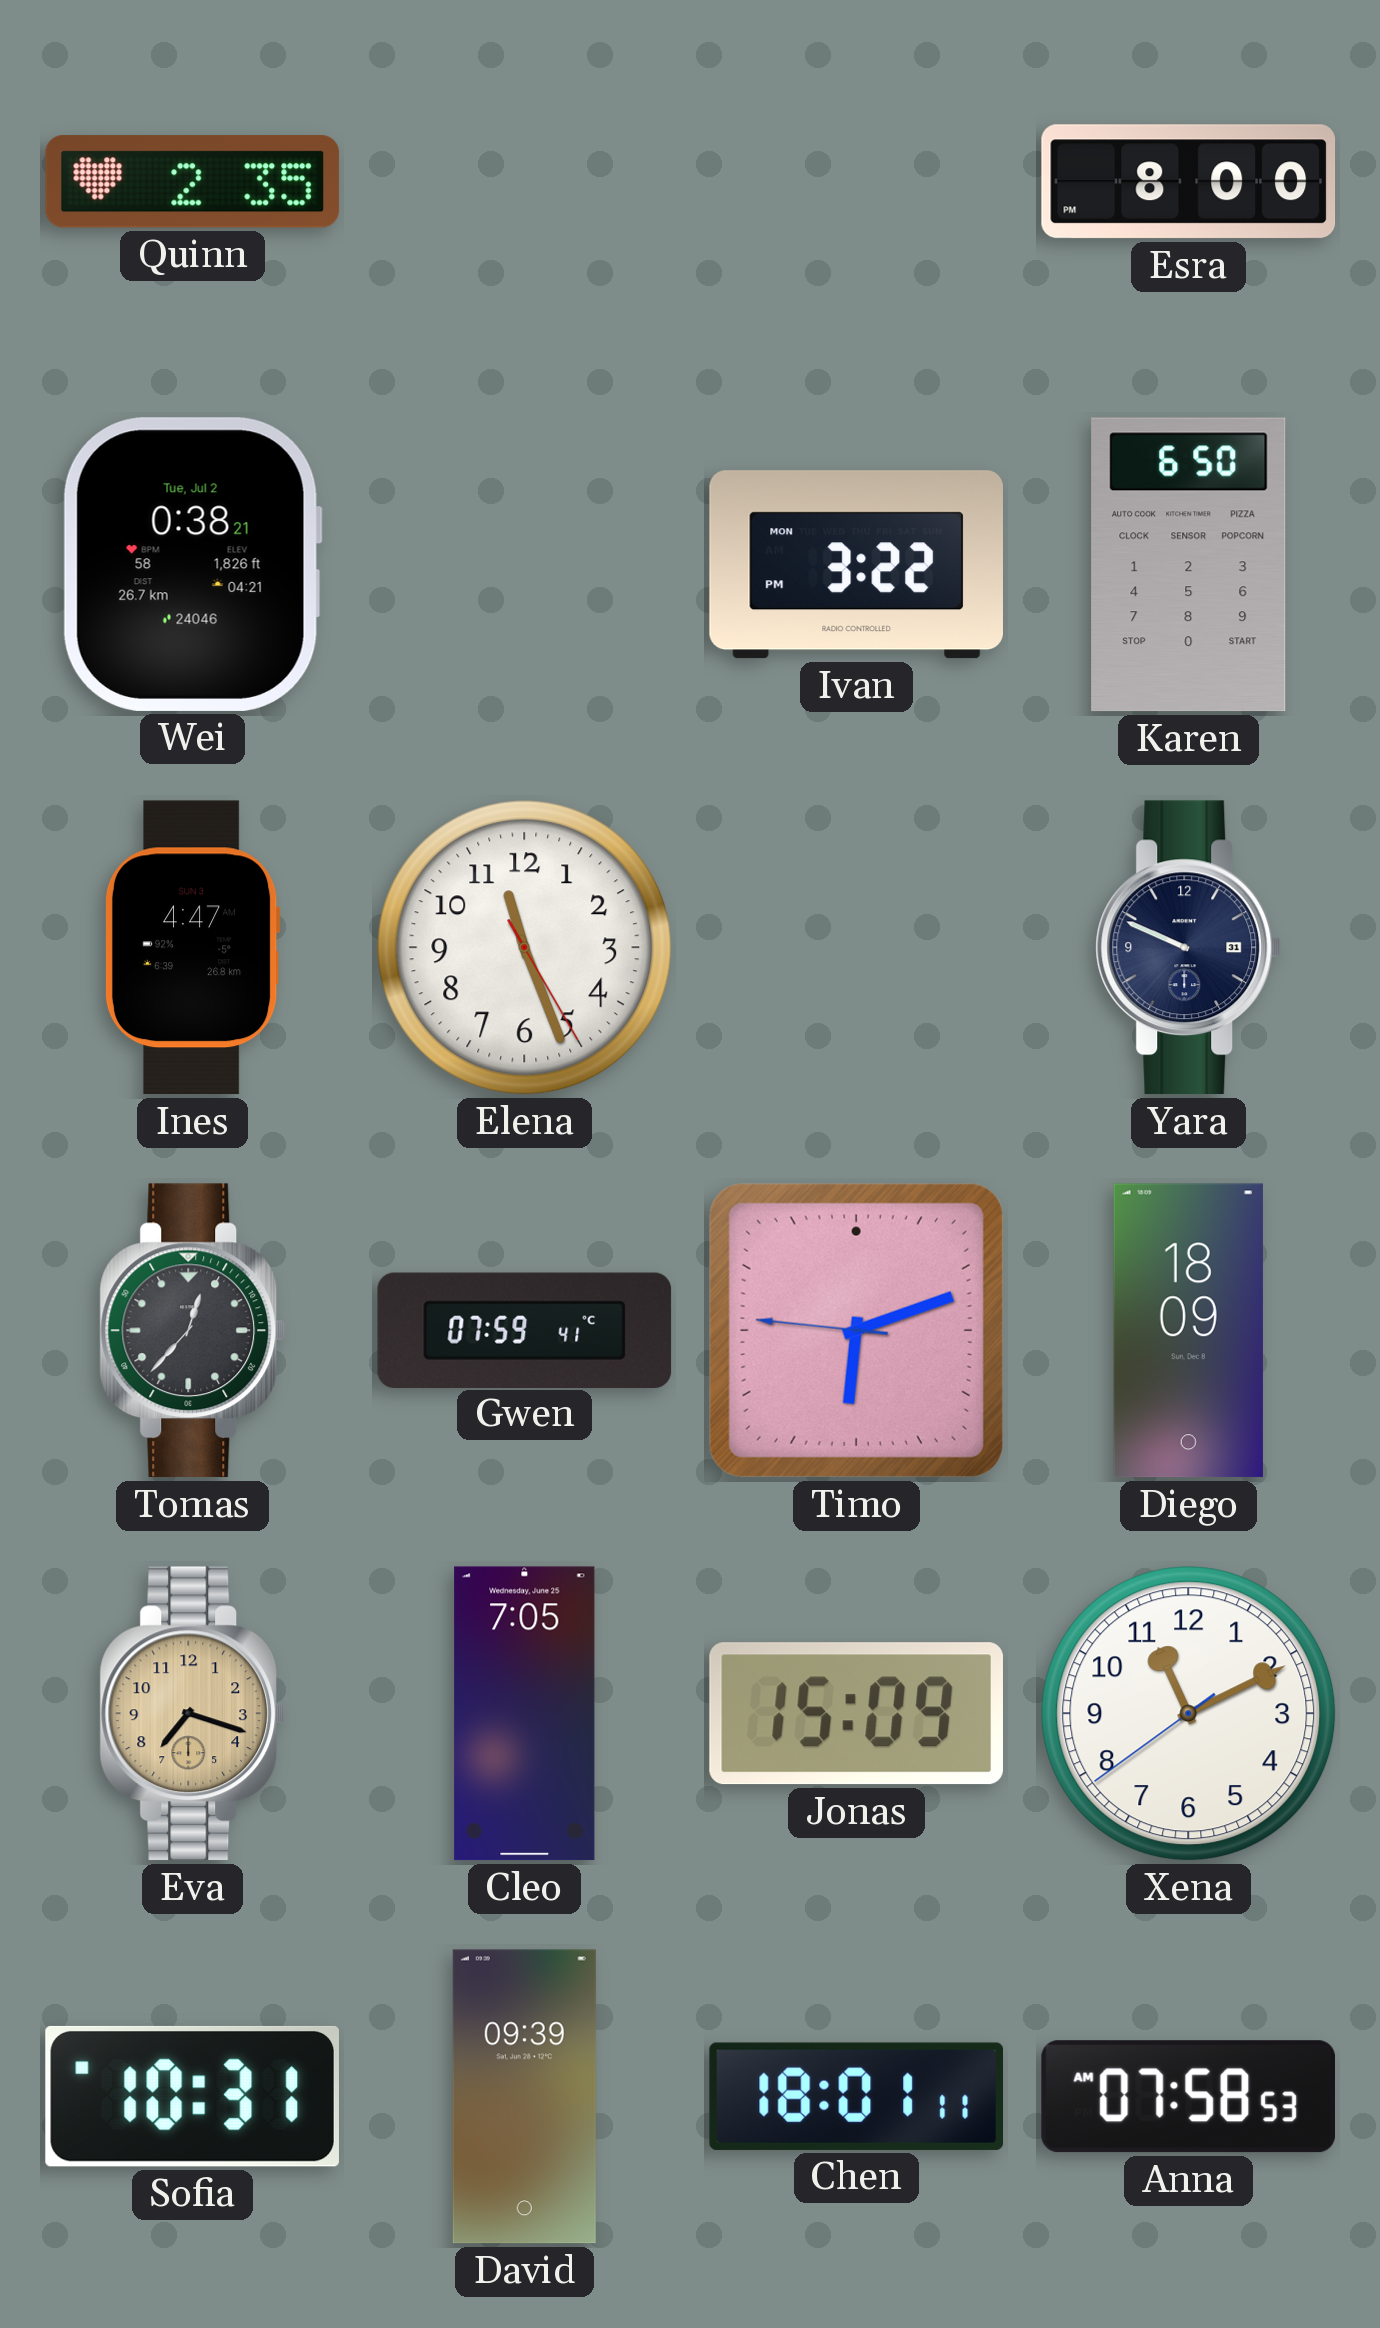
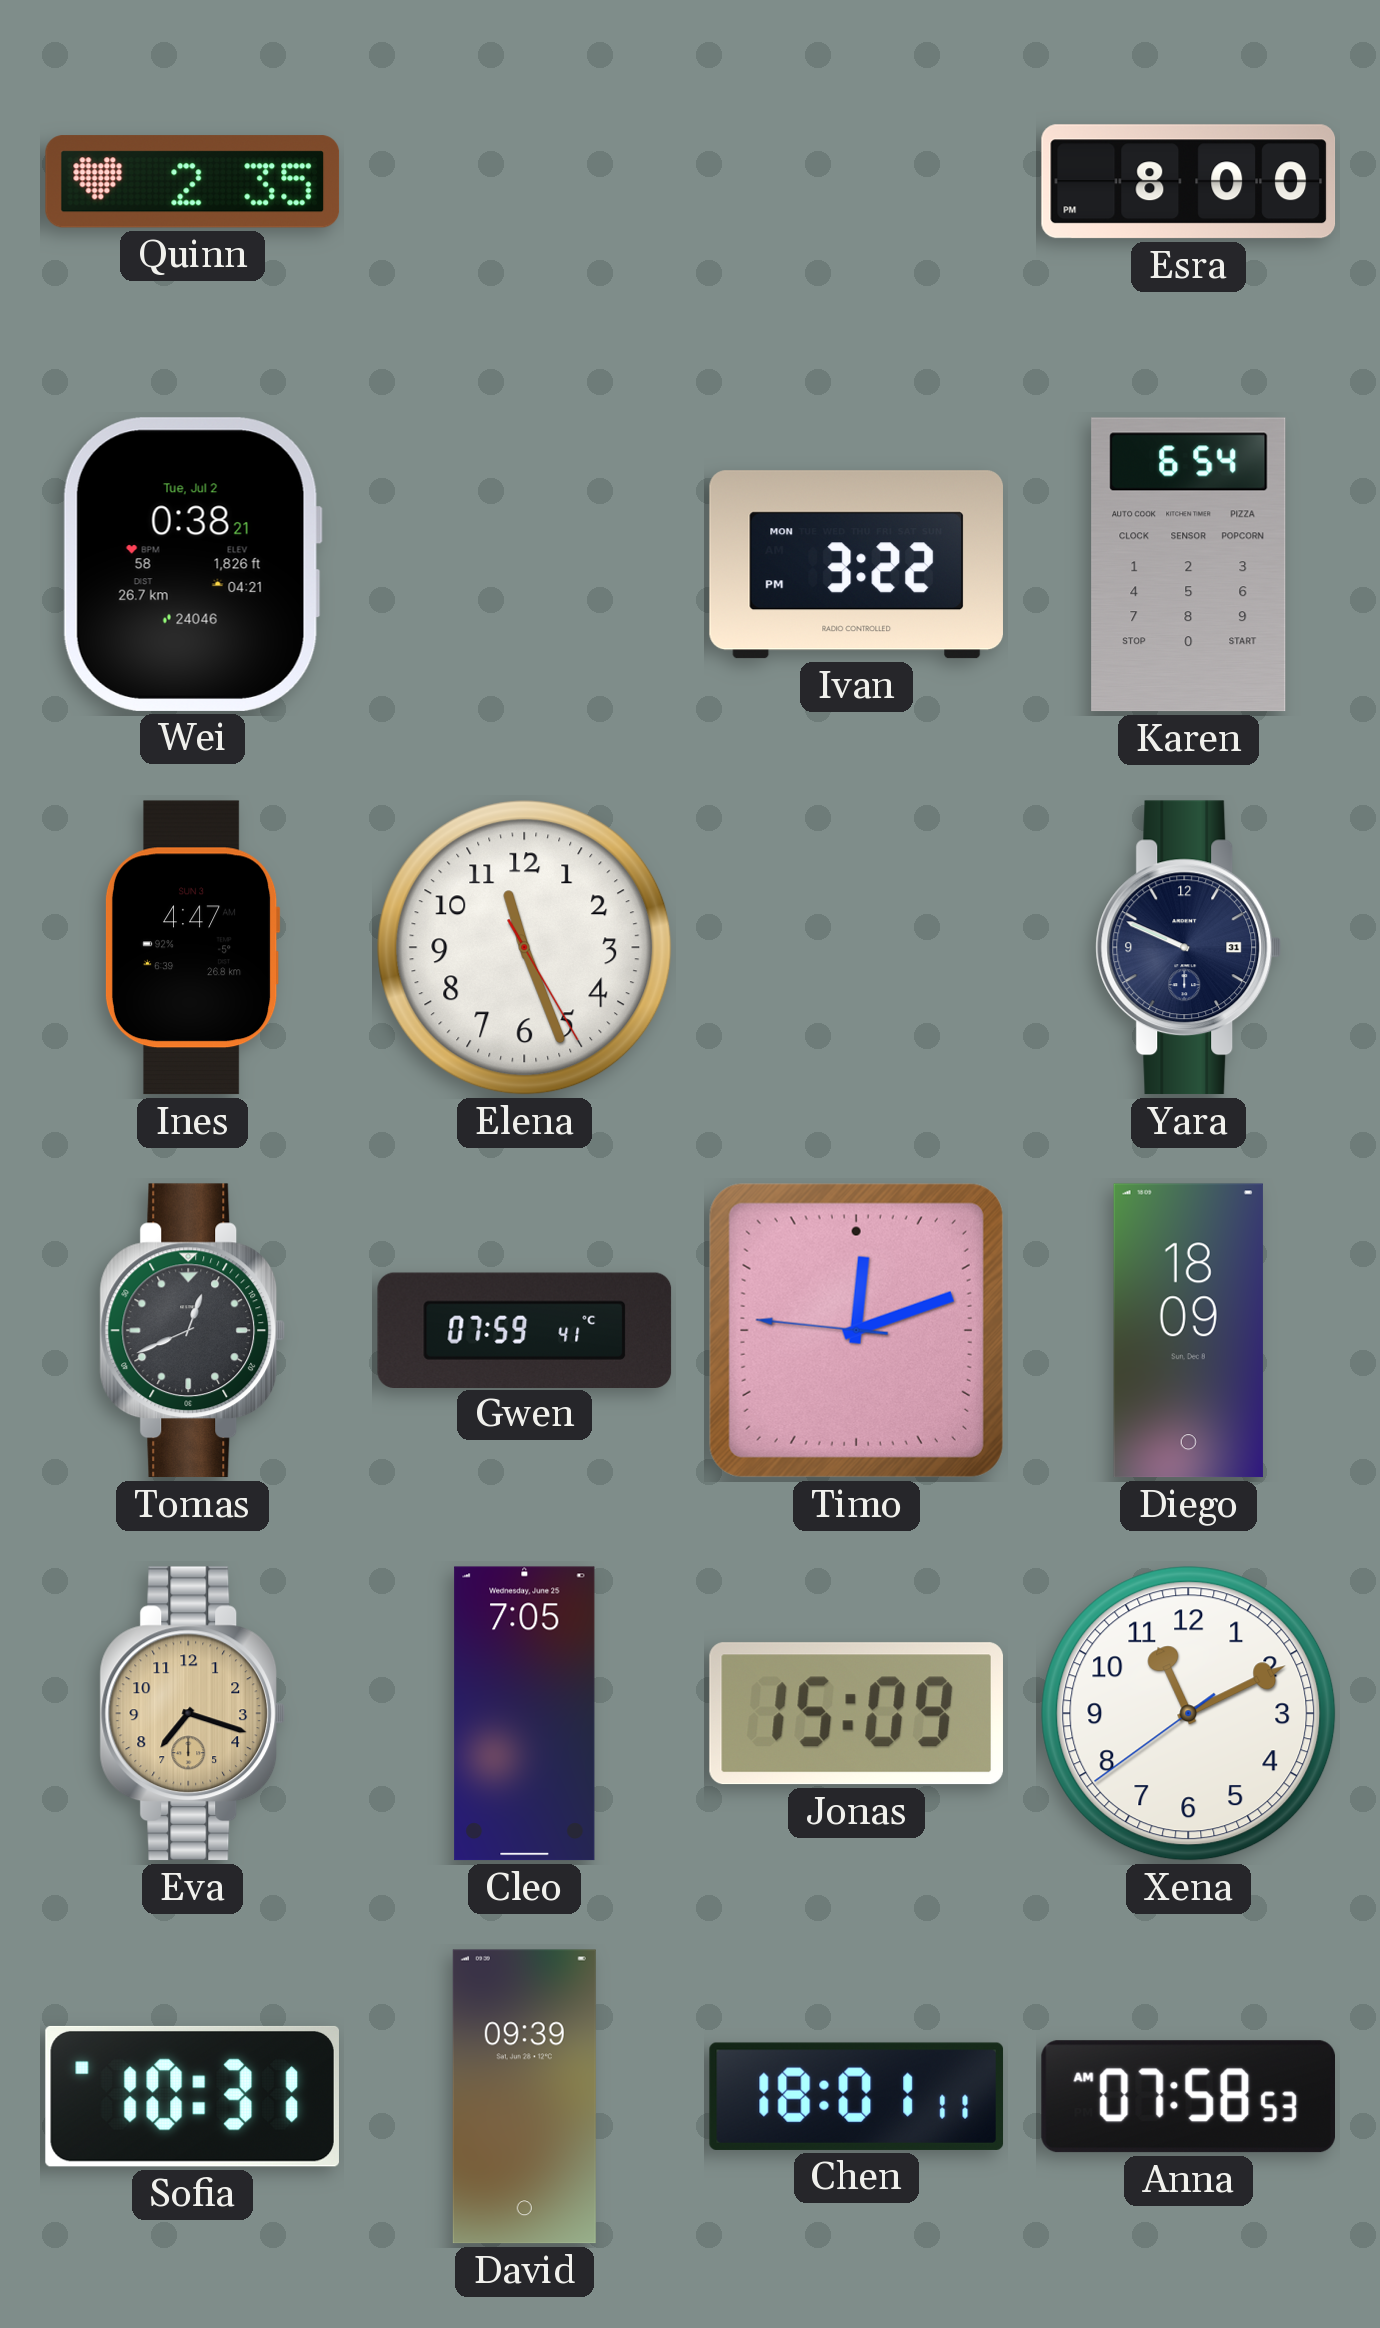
Karen: 6:50 -> 6:54
Tomas: 12:37 -> 12:41
Timo: 6:11 -> 12:11
